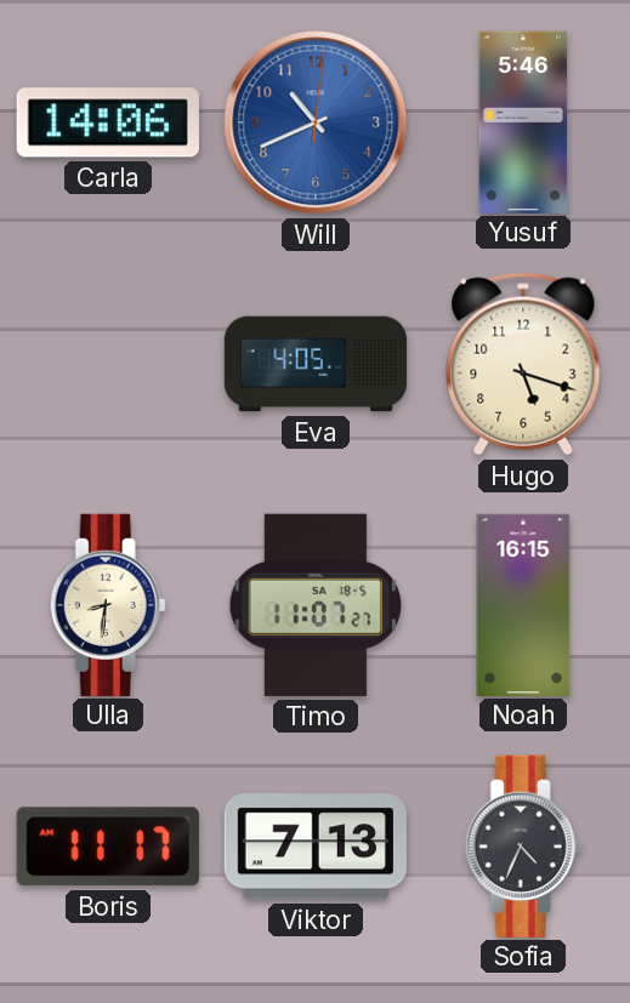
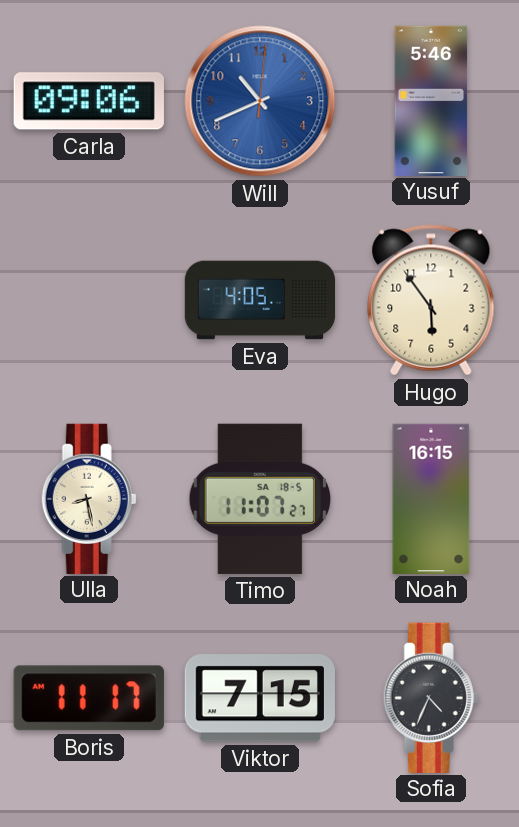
Carla: 14:06 -> 09:06
Hugo: 5:18 -> 5:54
Ulla: 8:31 -> 8:28
Viktor: 7:13 -> 7:15
